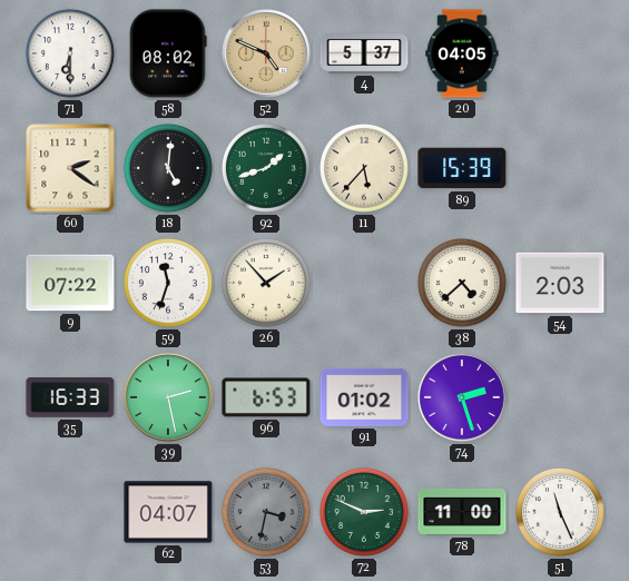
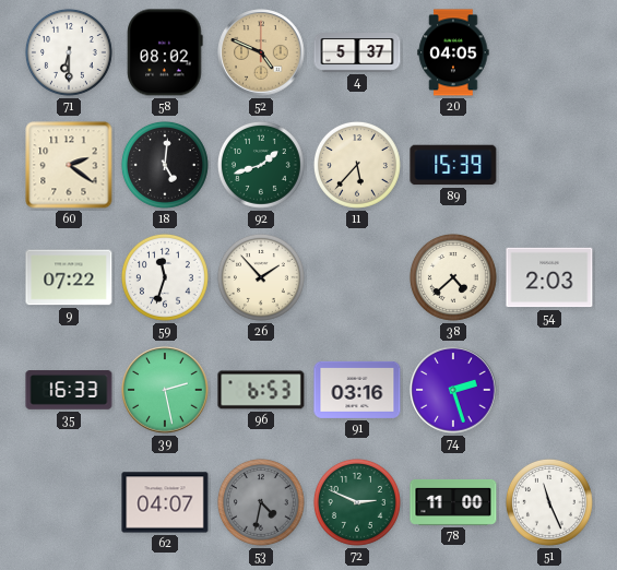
91: 01:02 -> 03:16
53: 3:32 -> 4:32
